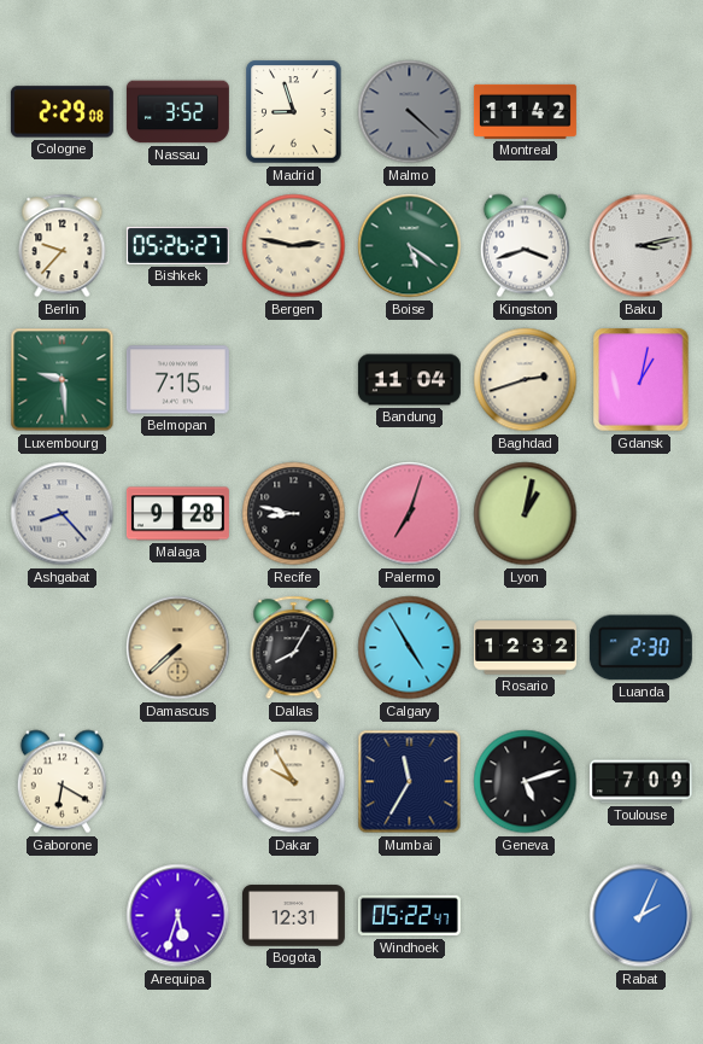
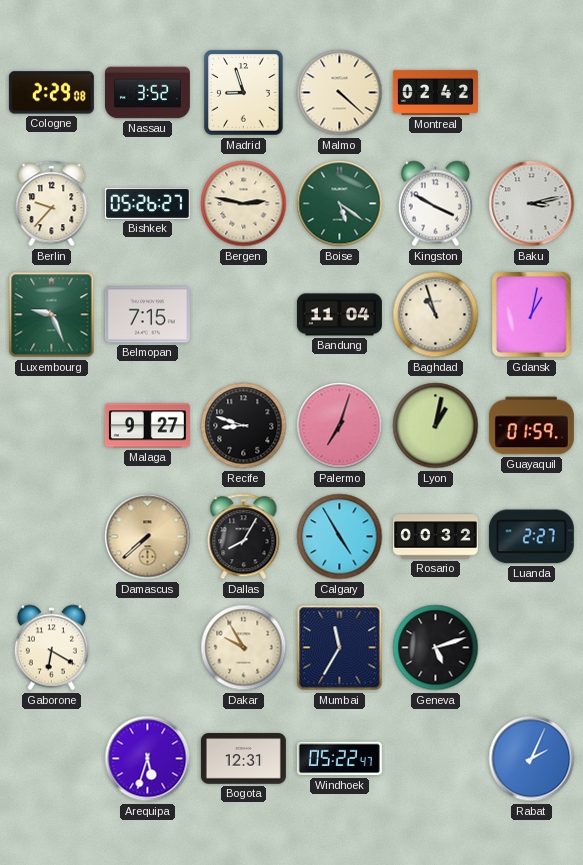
Malmo dial: grey -> cream
Montreal: 11:42 -> 02:42
Kingston: 3:42 -> 3:50
Luxembourg: 9:29 -> 9:26
Baghdad: 2:42 -> 10:57
Ashgabat: 8:23 -> none
Malaga: 9:28 -> 9:27
Recife: 8:47 -> 8:48
Guayaquil: none -> 01:59
Rosario: 12:32 -> 00:32
Luanda: 2:30 -> 2:27
Toulouse: 7:09 -> none
